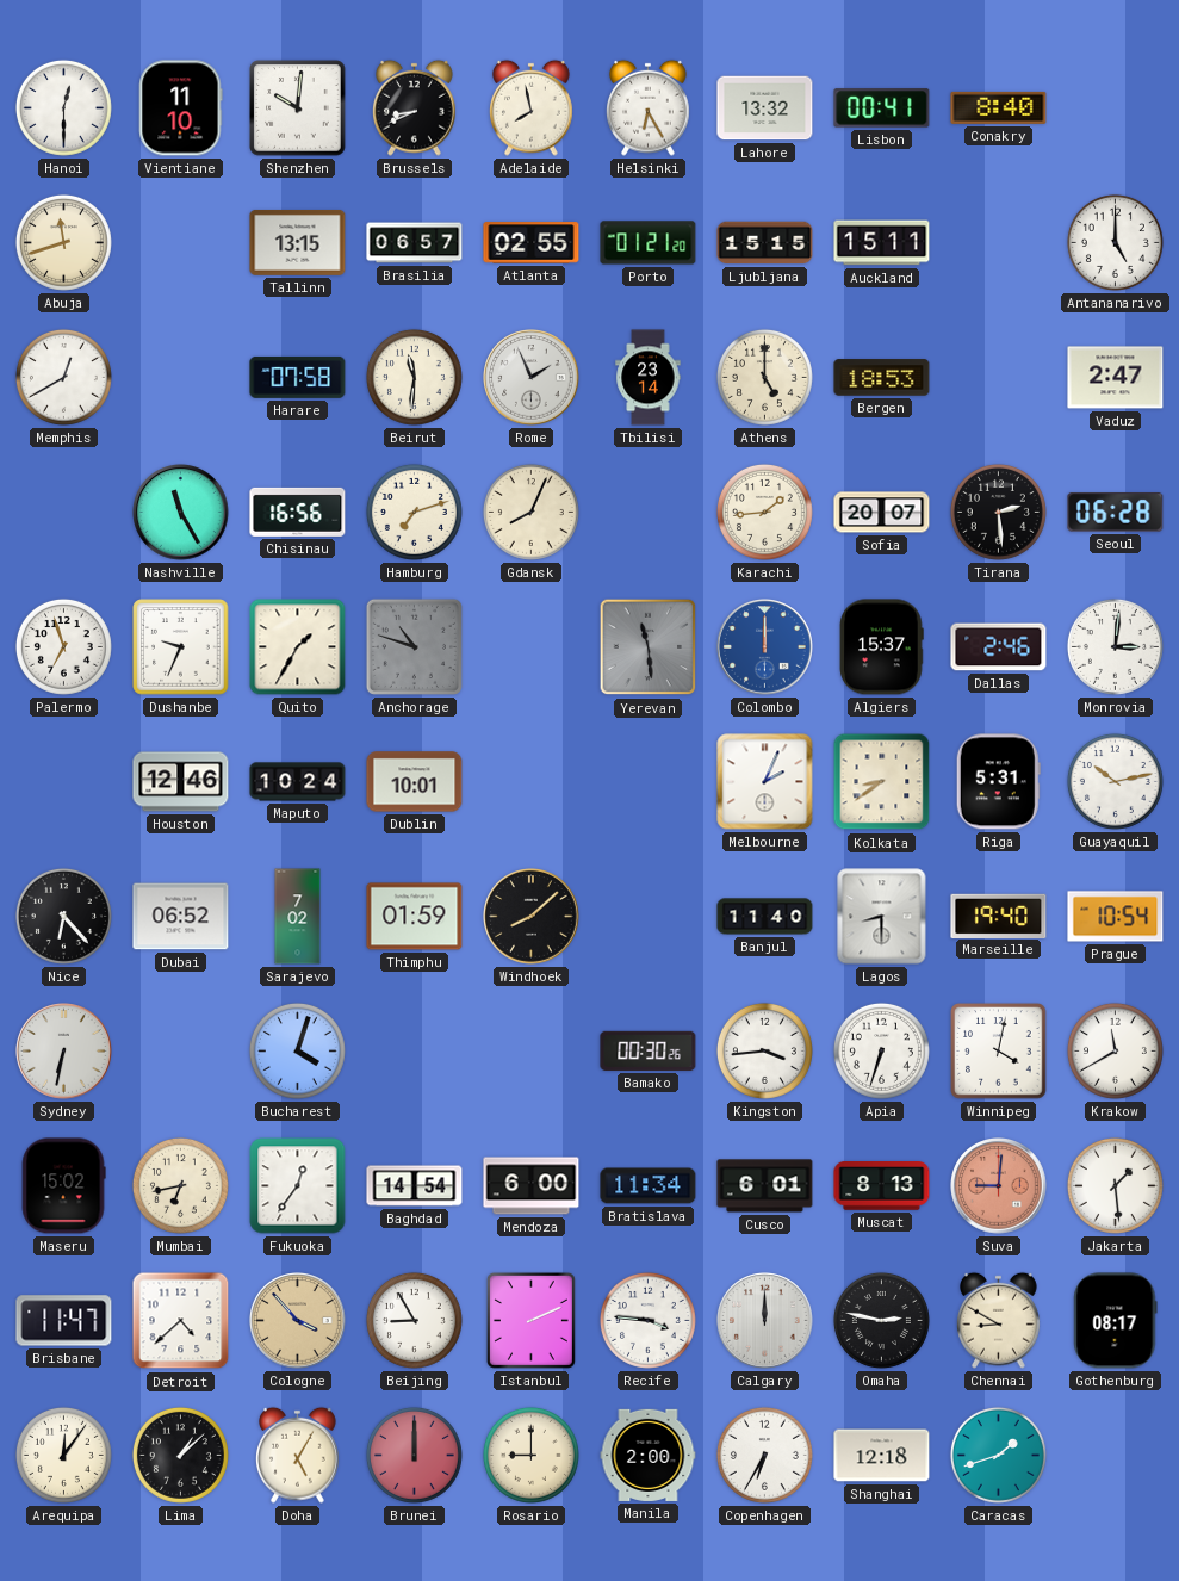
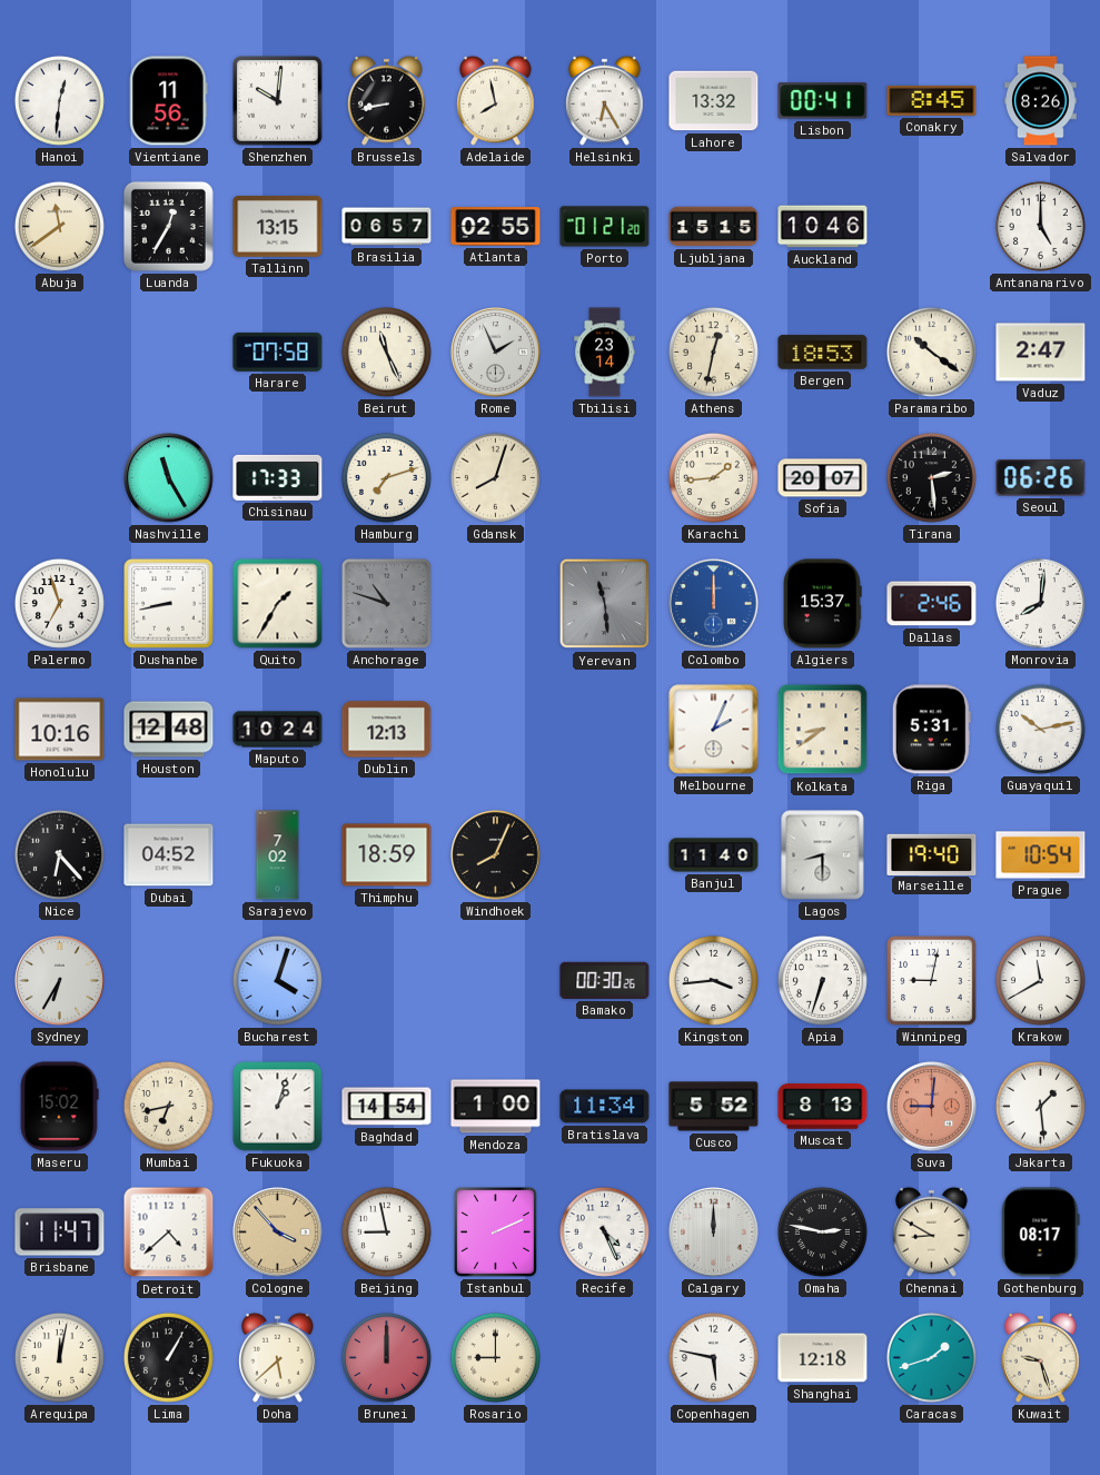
Hanoi: 12:30 -> 12:31
Vientiane: 11:10 -> 11:56
Brussels: 8:41 -> 8:43
Conakry: 8:40 -> 8:45
Salvador: none -> 8:26
Abuja: 11:42 -> 11:39
Luanda: none -> 12:35
Auckland: 15:11 -> 10:46
Memphis: 12:40 -> none
Beirut: 11:31 -> 11:26
Athens: 5:00 -> 12:32
Paramaribo: none -> 10:21
Chisinau: 16:56 -> 17:33
Gdansk: 8:04 -> 8:03
Seoul: 06:28 -> 06:26
Dushanbe: 9:34 -> 8:43
Monrovia: 3:01 -> 8:01
Honolulu: none -> 10:16
Houston: 12:46 -> 12:48
Dublin: 10:01 -> 12:13
Dubai: 06:52 -> 04:52
Thimphu: 01:59 -> 18:59
Windhoek: 8:08 -> 8:04
Sydney: 6:32 -> 6:35
Winnipeg: 4:02 -> 9:02
Fukuoka: 12:36 -> 1:03
Mendoza: 6:00 -> 1:00
Cusco: 6:01 -> 5:52
Beijing: 8:55 -> 8:58
Recife: 3:46 -> 4:26
Arequipa: 12:06 -> 12:02
Lima: 1:08 -> 1:05
Doha: 5:05 -> 5:38
Manila: 2:00 -> none
Copenhagen: 6:35 -> 5:47
Kuwait: none -> 9:27
